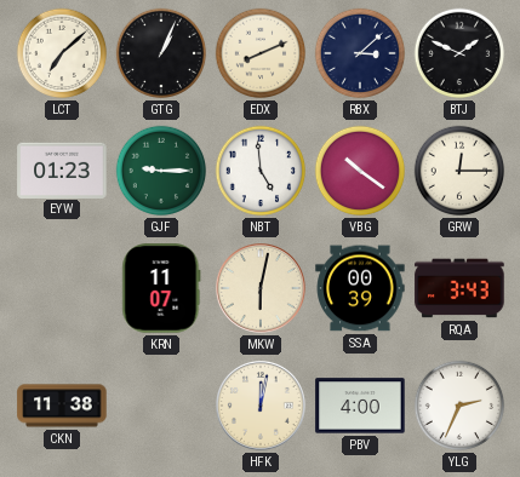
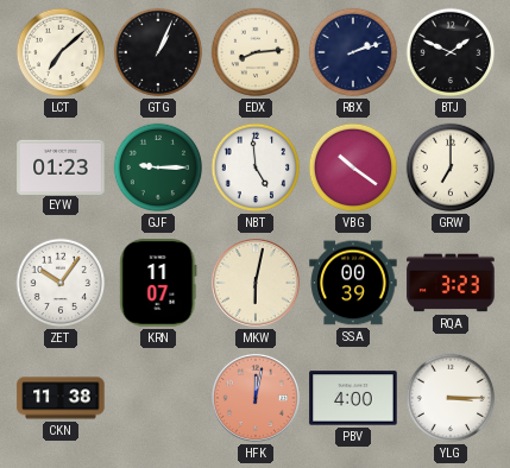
EDX: 8:11 -> 8:14
RBX: 3:08 -> 2:12
GRW: 12:15 -> 7:00
ZET: none -> 10:06
RQA: 3:43 -> 3:23
HFK dial: cream -> salmon
YLG: 2:34 -> 3:15
